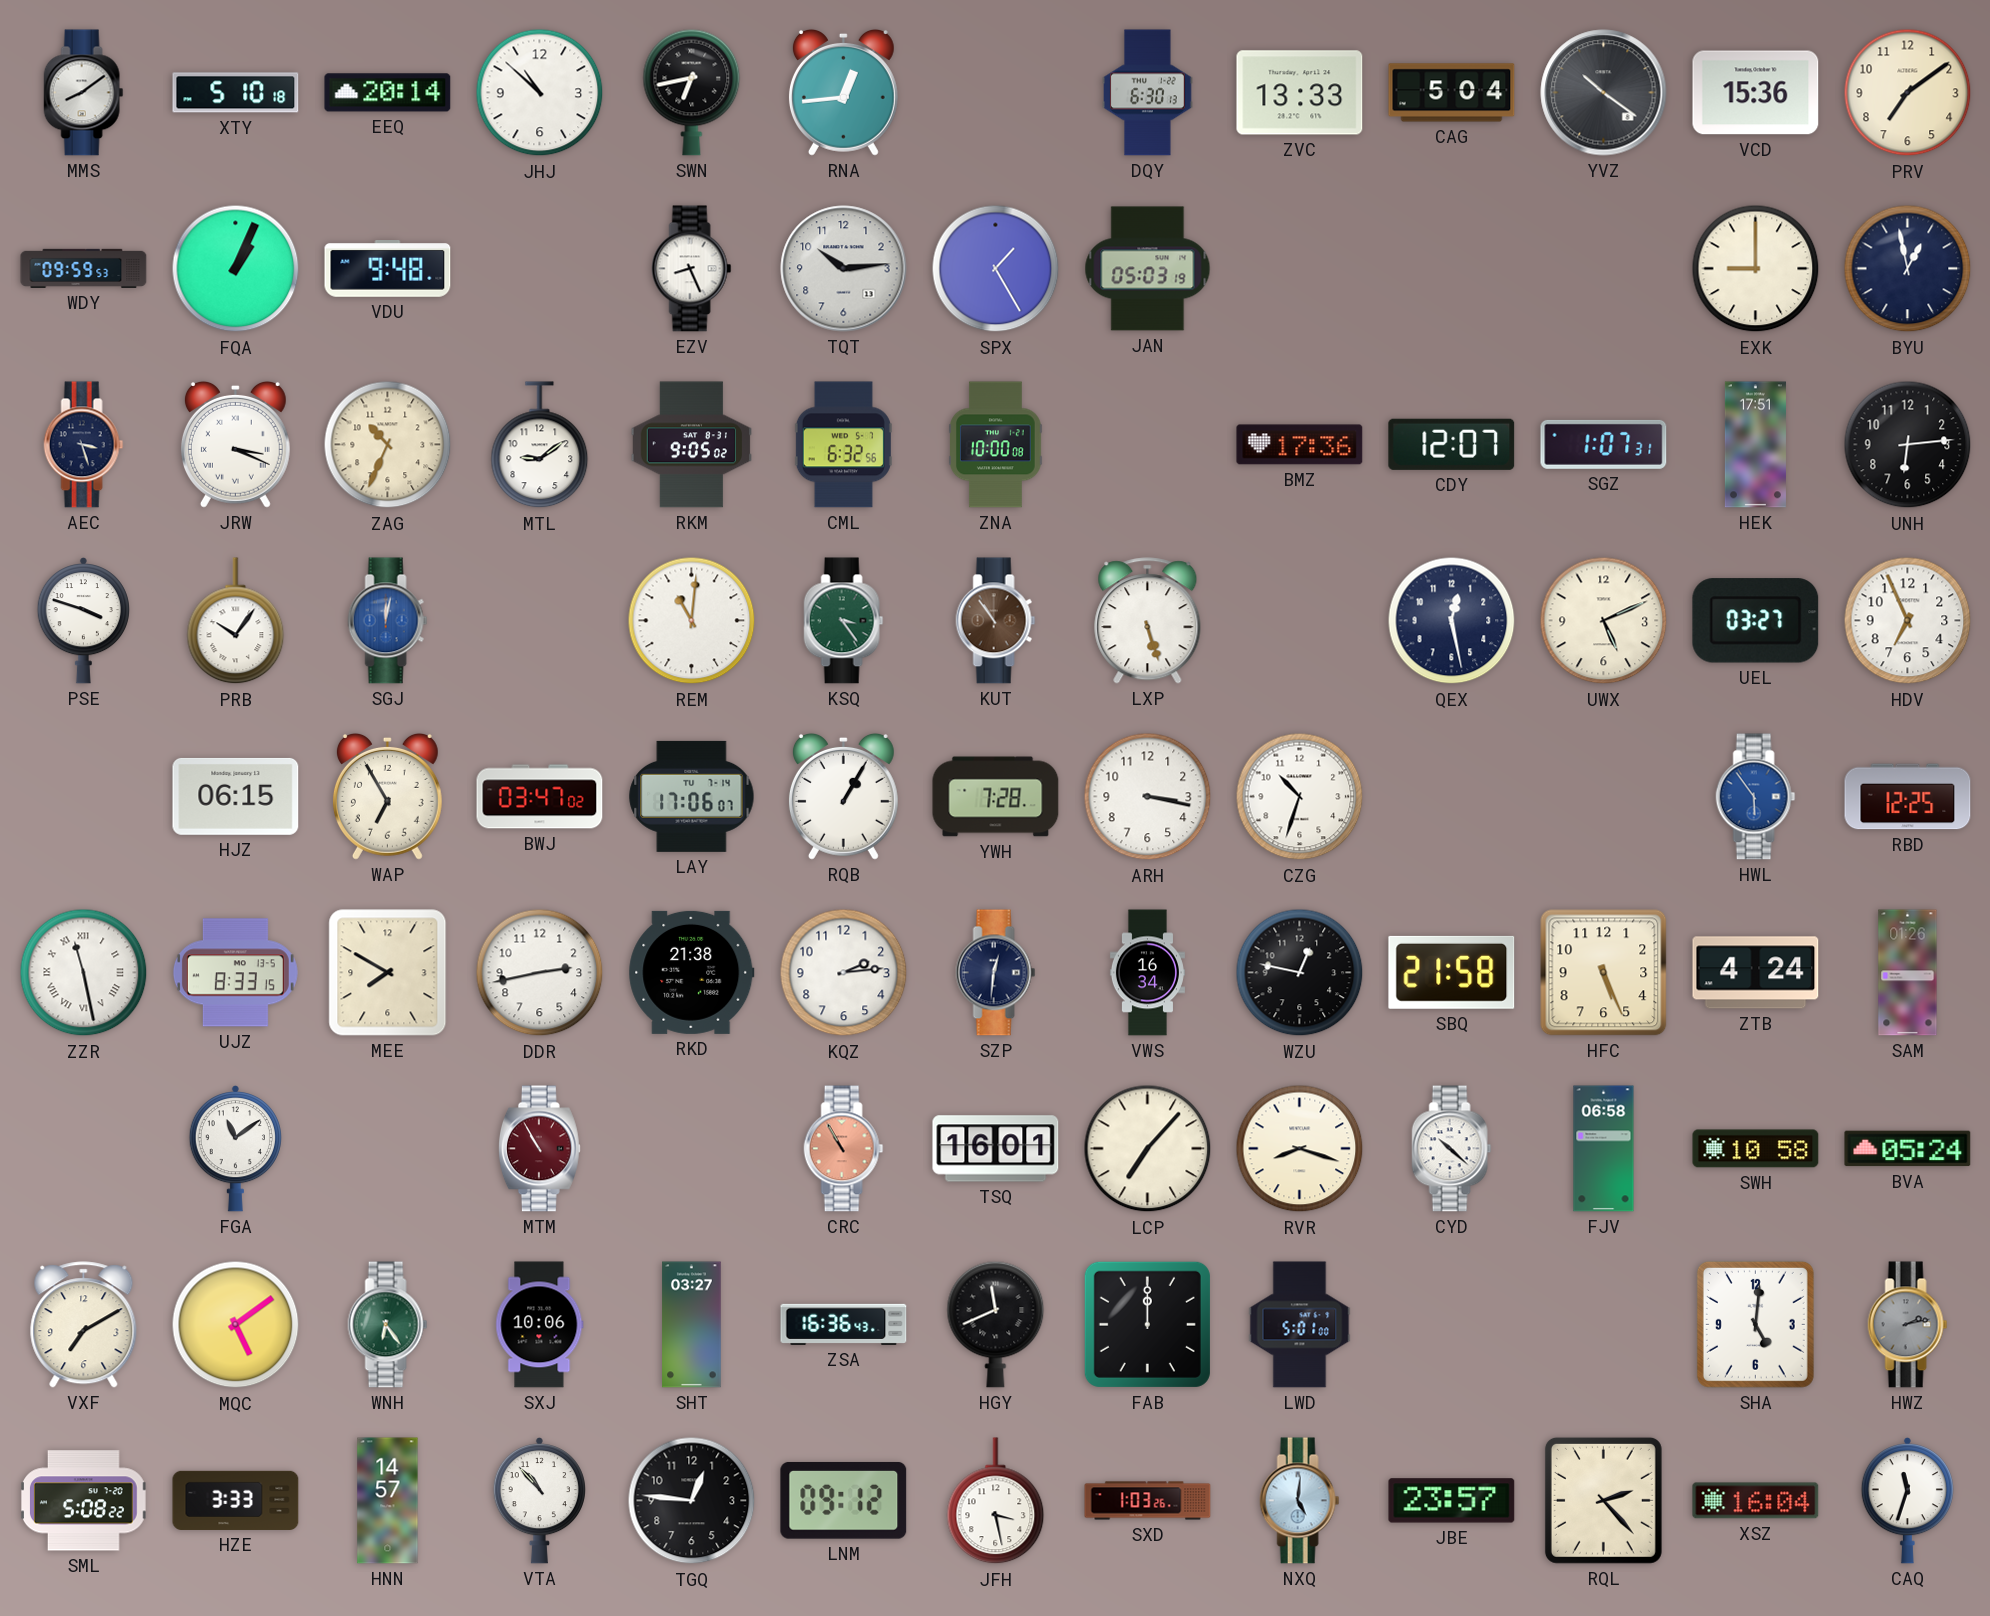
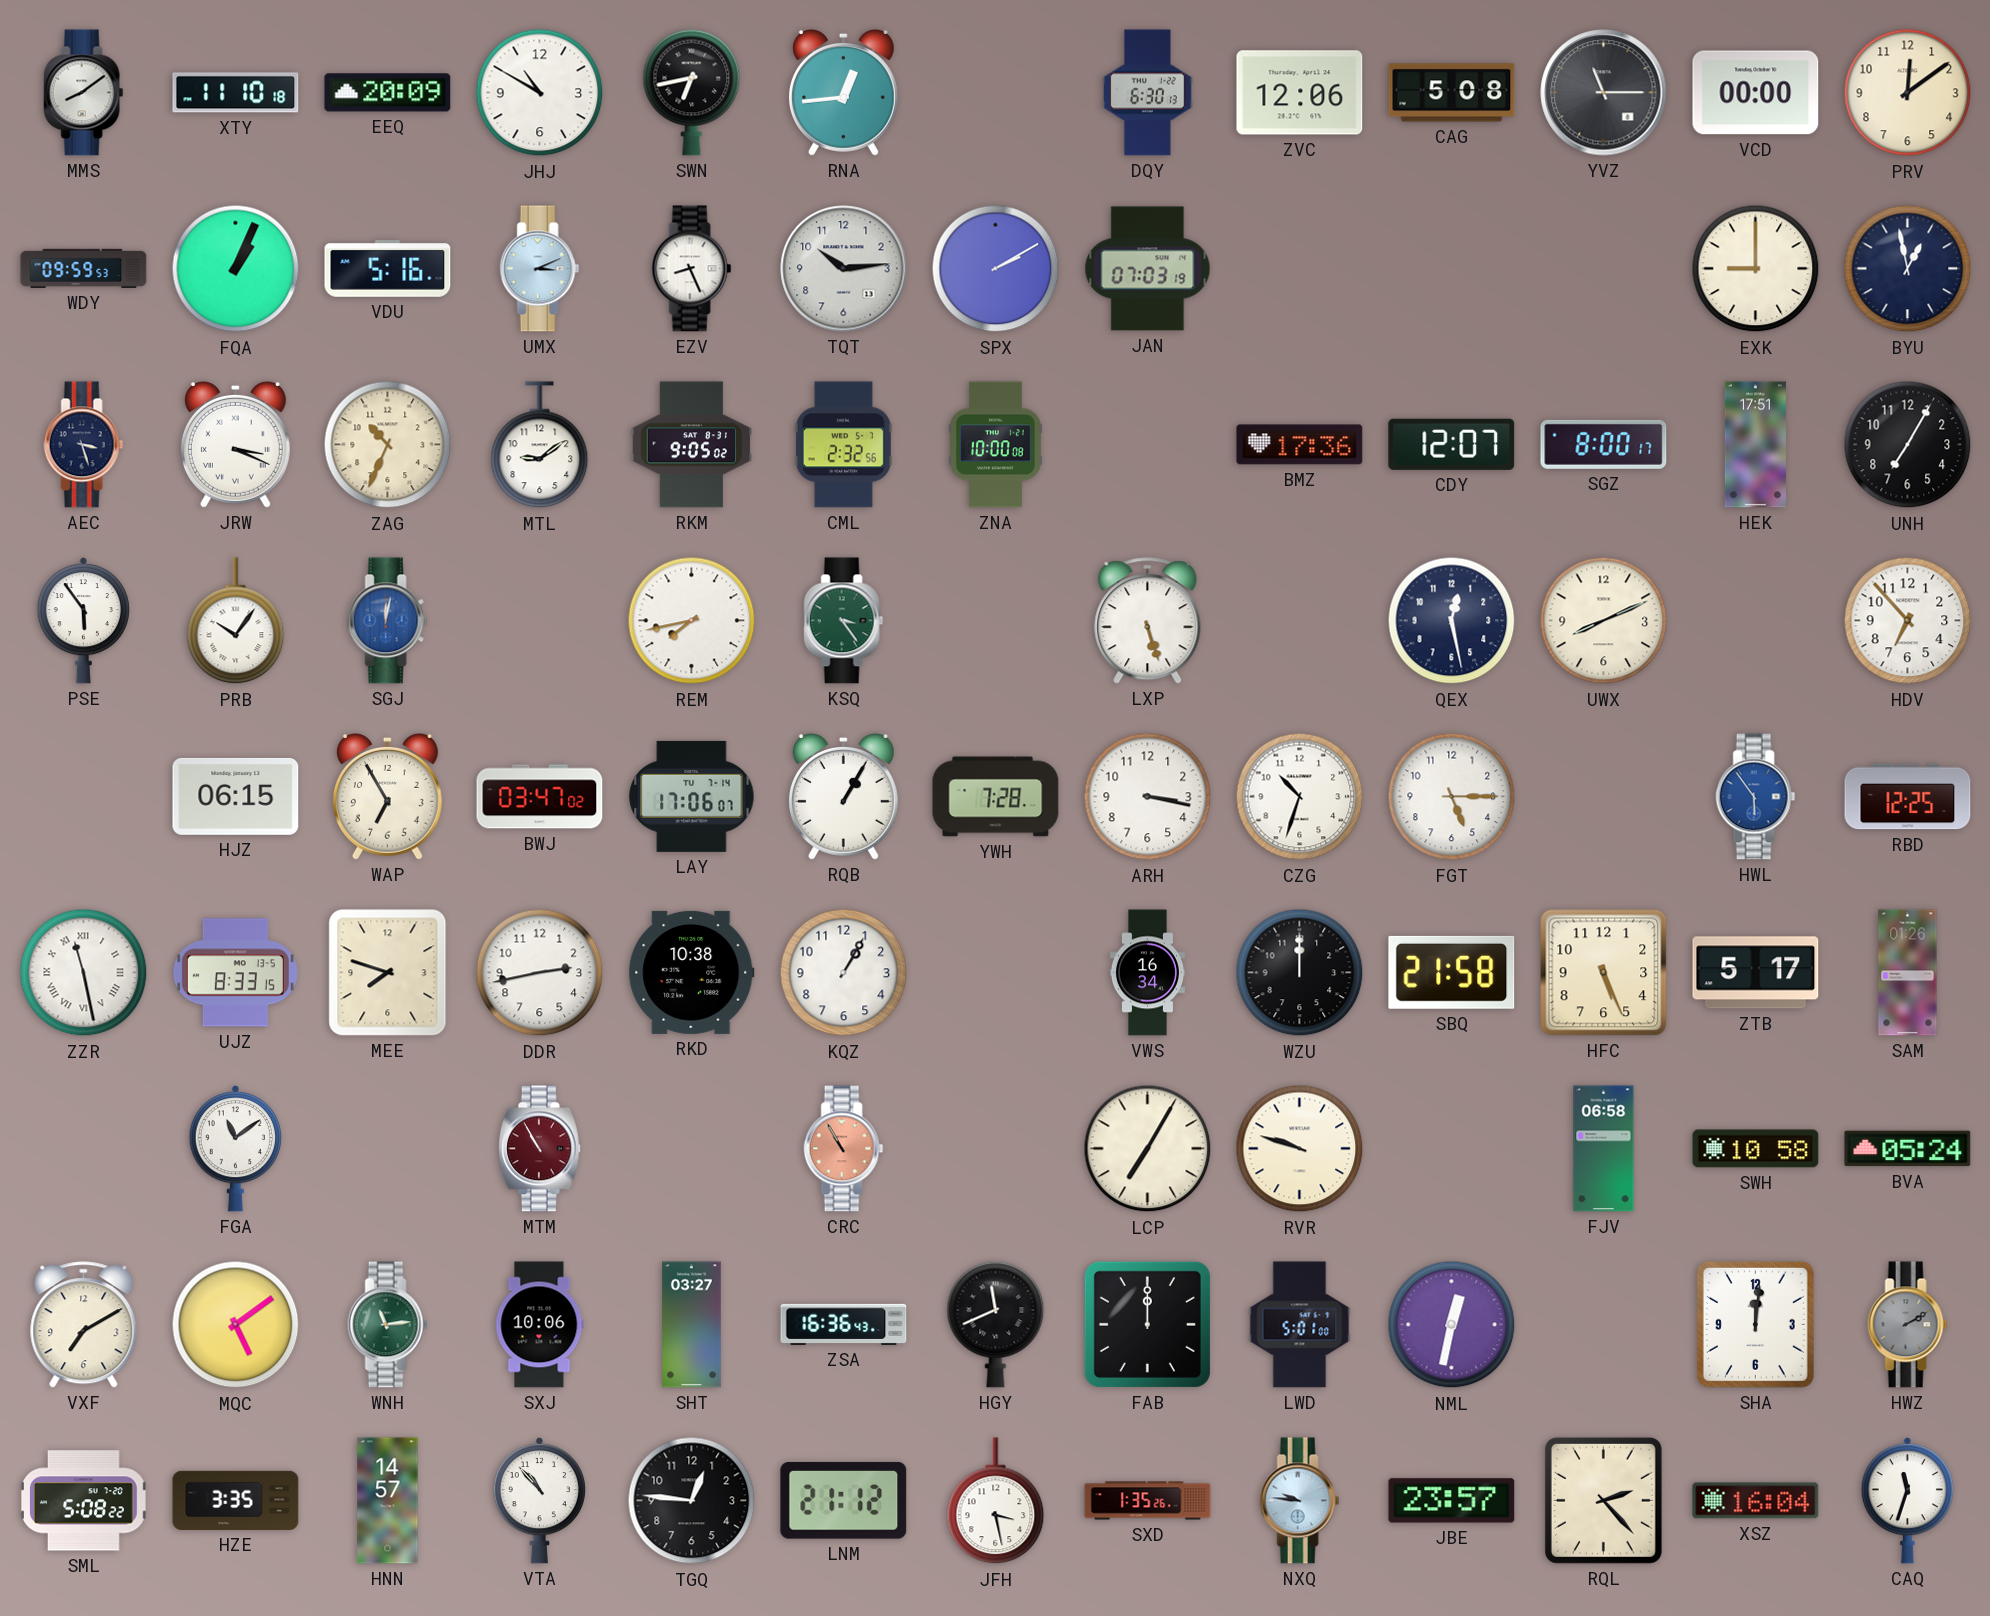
XTY: 5:10 -> 11:10
EEQ: 20:14 -> 20:09
JHJ: 10:52 -> 10:50
ZVC: 13:33 -> 12:06
CAG: 5:04 -> 5:08
YVZ: 10:21 -> 11:15
VCD: 15:36 -> 00:00
PRV: 7:09 -> 12:09
VDU: 9:48 -> 5:16
UMX: none -> 3:11
SPX: 1:25 -> 2:10
JAN: 05:03 -> 07:03
CML: 6:32 -> 2:32
SGZ: 1:07 -> 8:00
UNH: 6:14 -> 7:05
PSE: 3:48 -> 5:54
REM: 11:01 -> 7:43
KUT: 10:54 -> none
UWX: 5:11 -> 8:11
UEL: 03:27 -> none
HDV: 6:56 -> 6:53
FGT: none -> 5:15
MEE: 7:50 -> 7:48
RKD: 21:38 -> 10:38
KQZ: 2:14 -> 1:05
SZP: 12:31 -> none
WZU: 12:47 -> 12:00
ZTB: 4:24 -> 5:17
TSQ: 16:01 -> none
LCP: 7:07 -> 7:05
RVR: 8:18 -> 9:48
CYD: 10:22 -> none
WNH: 6:24 -> 11:14
NML: none -> 12:32
SHA: 5:01 -> 12:01
HWZ: 2:13 -> 2:10
HZE: 3:33 -> 3:35
LNM: 09:12 -> 21:12
SXD: 1:03 -> 1:35
NXQ: 5:01 -> 9:46
